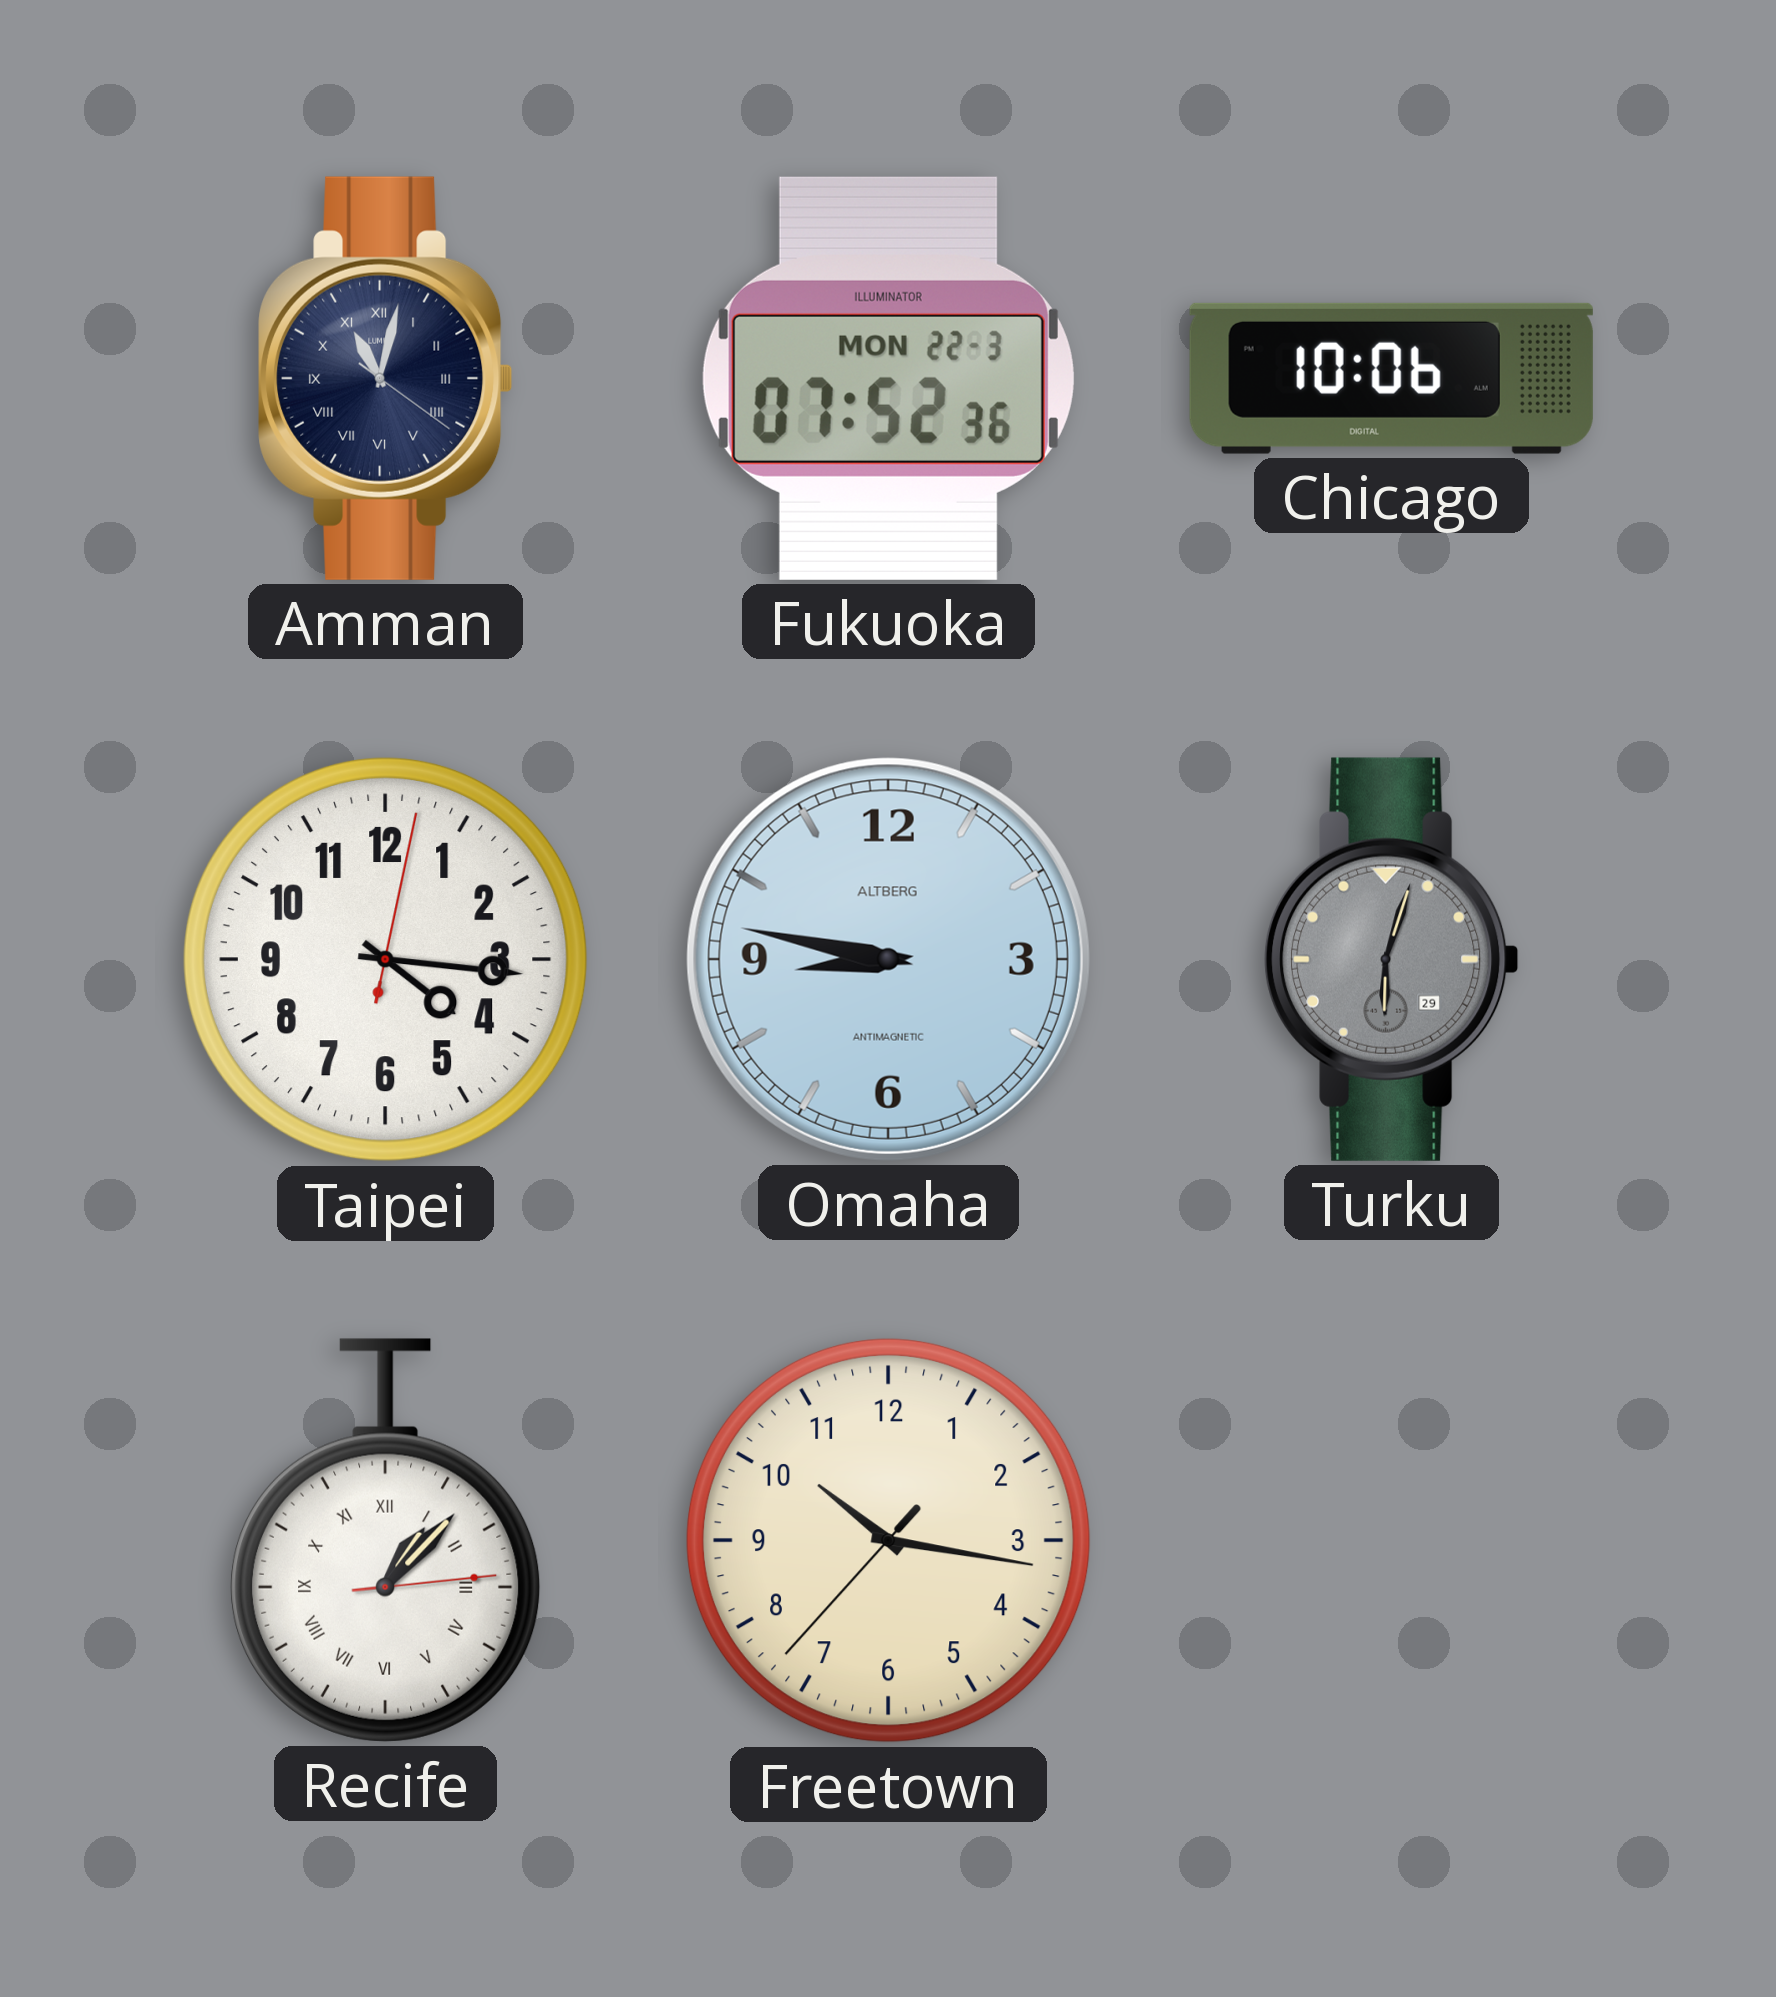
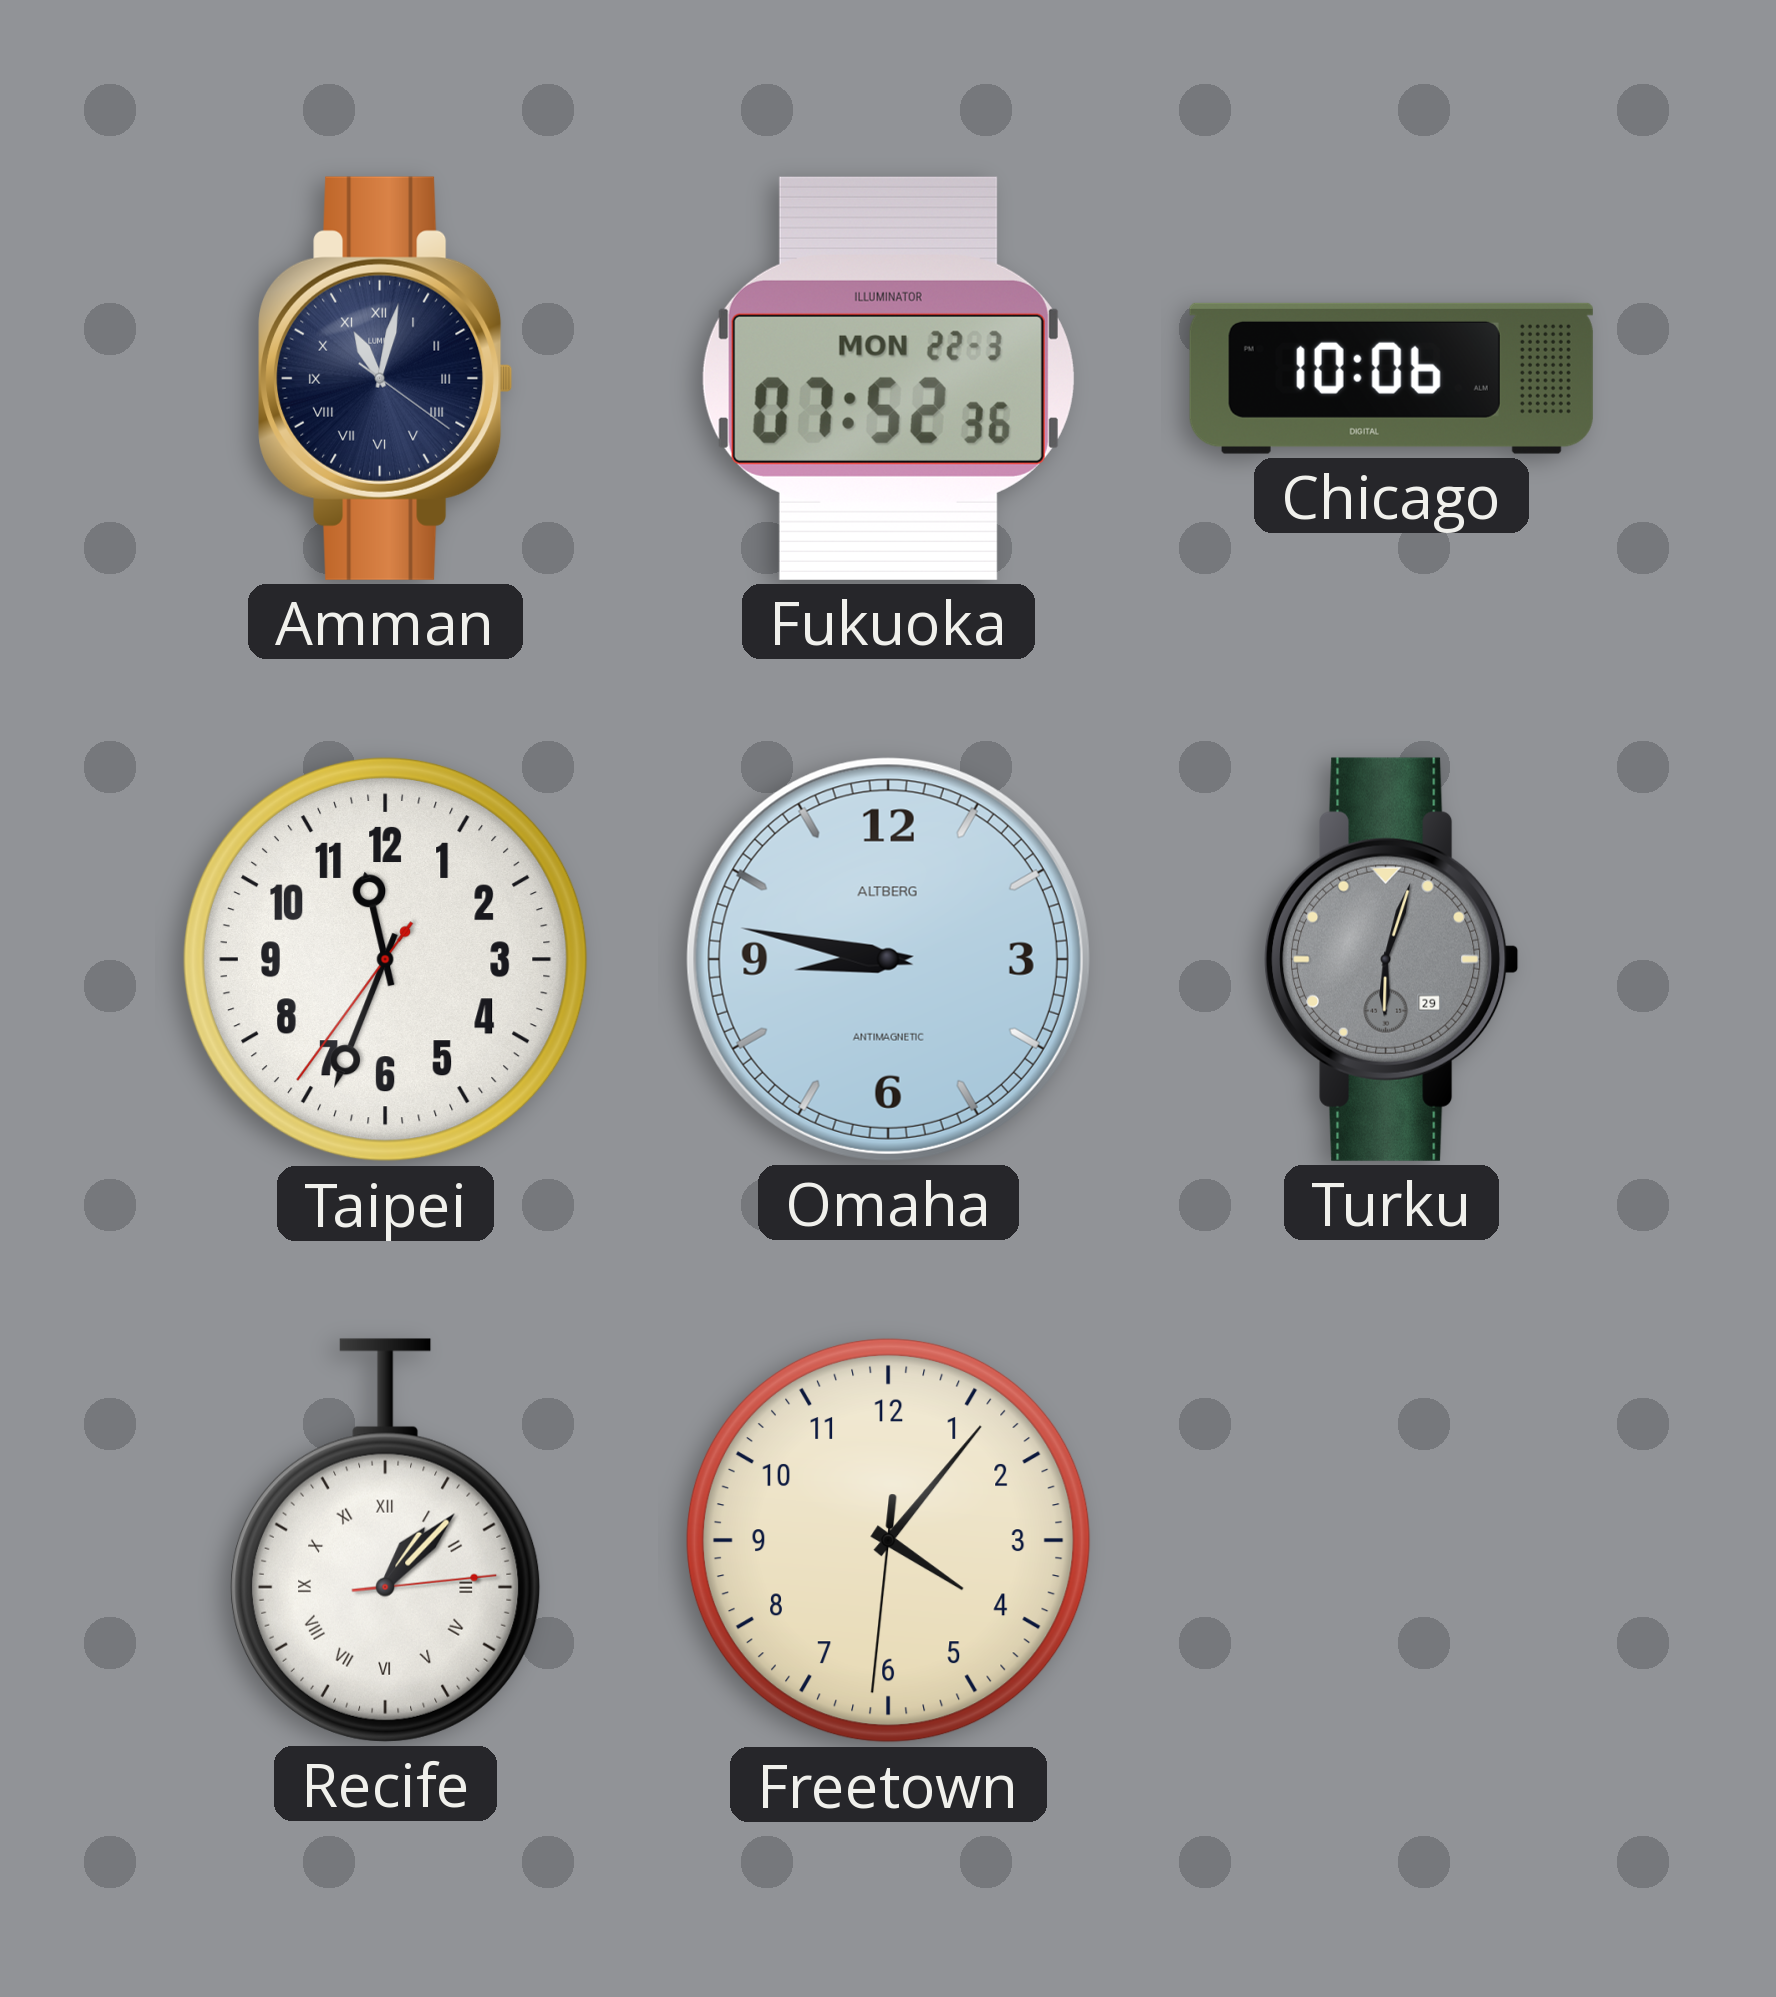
Taipei: 4:16 -> 11:33
Freetown: 10:16 -> 4:06
